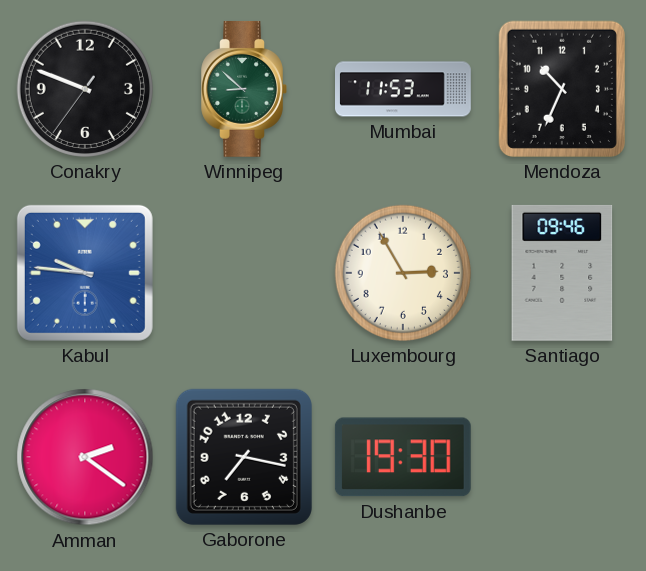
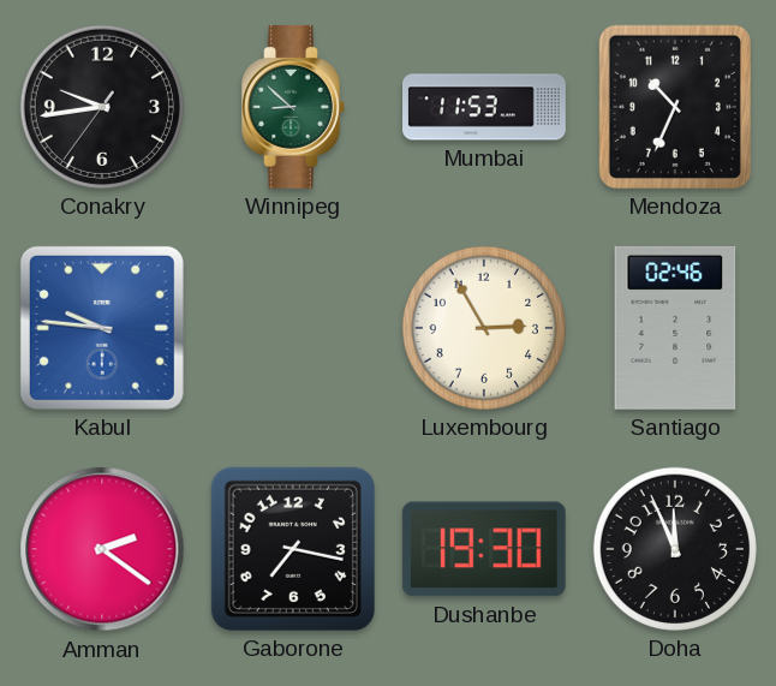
Conakry: 9:48 -> 9:43
Santiago: 09:46 -> 02:46
Doha: none -> 11:56
